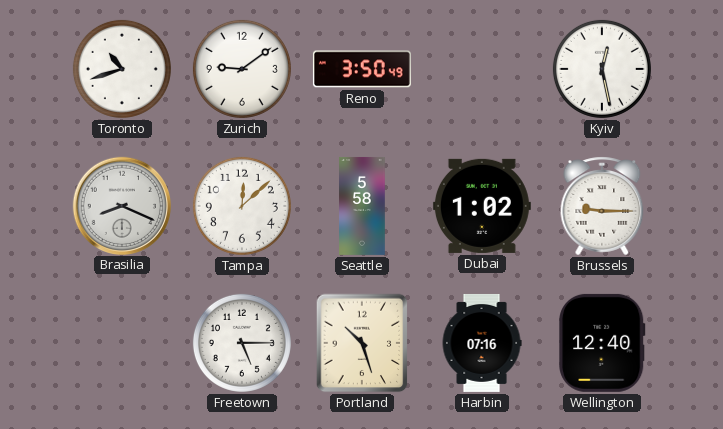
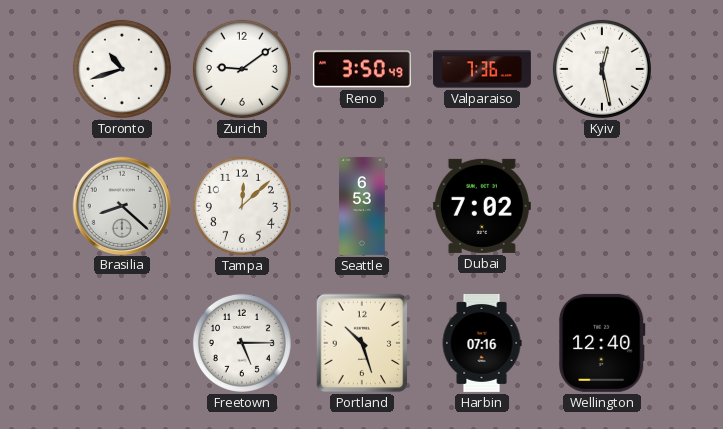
Valparaiso: none -> 7:36
Brasilia: 8:19 -> 8:22
Seattle: 5:58 -> 6:53
Dubai: 1:02 -> 7:02
Brussels: 9:15 -> none
